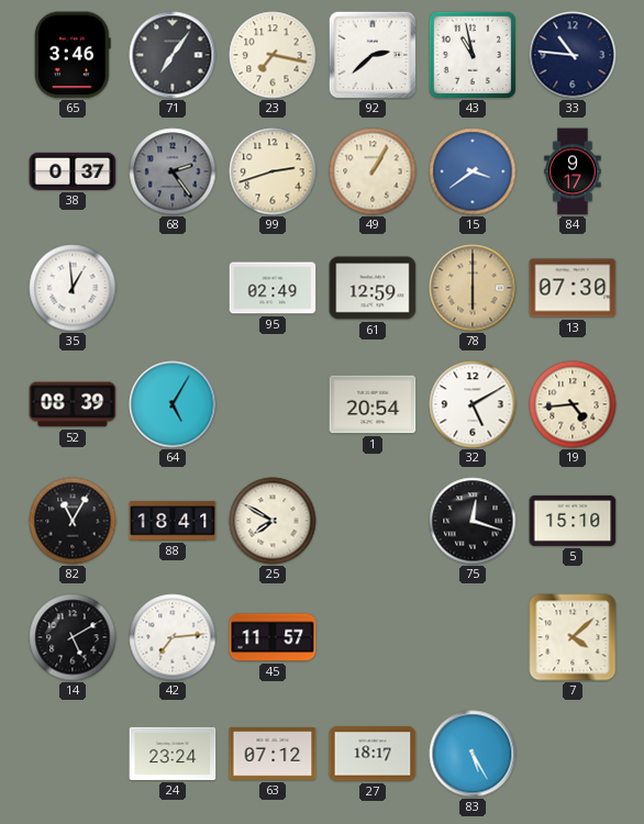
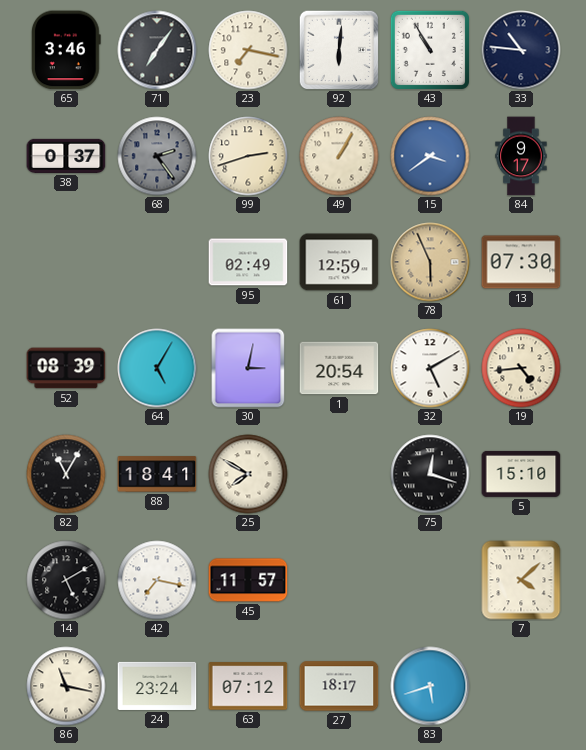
92: 2:38 -> 6:01
43: 10:58 -> 10:55
35: 12:59 -> none
78: 6:00 -> 5:56
30: none -> 3:02
42: 7:14 -> 7:17
86: none -> 11:17
83: 5:25 -> 5:42
